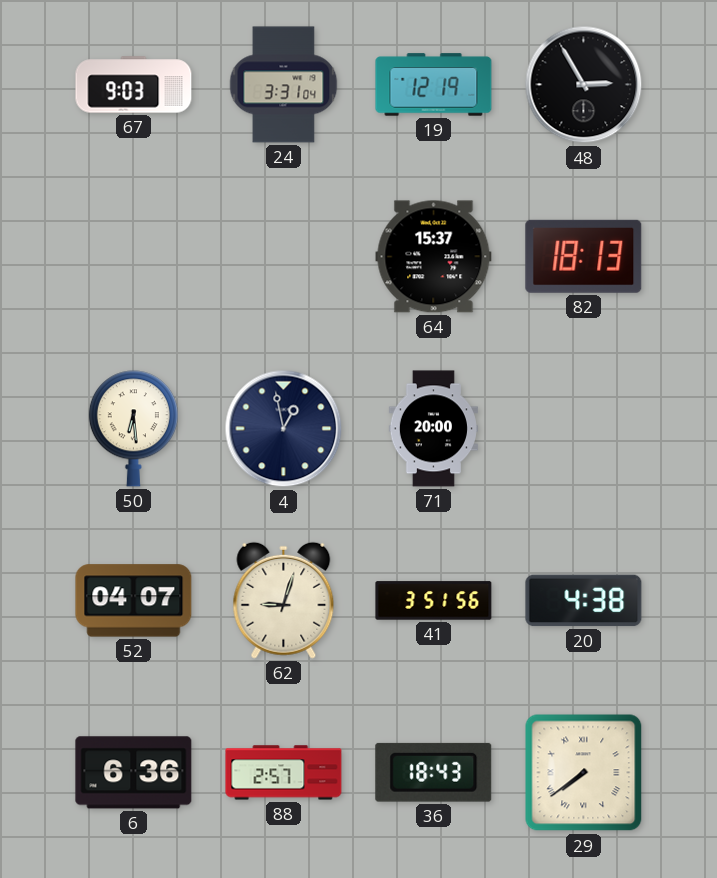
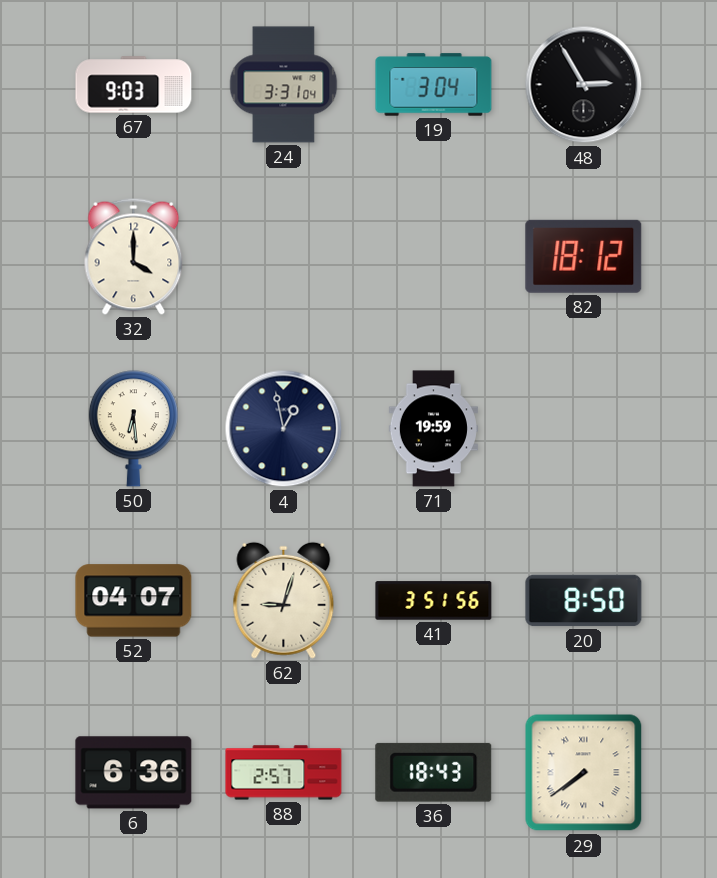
19: 12:19 -> 3:04
32: none -> 4:00
64: 15:37 -> none
82: 18:13 -> 18:12
71: 20:00 -> 19:59
20: 4:38 -> 8:50
